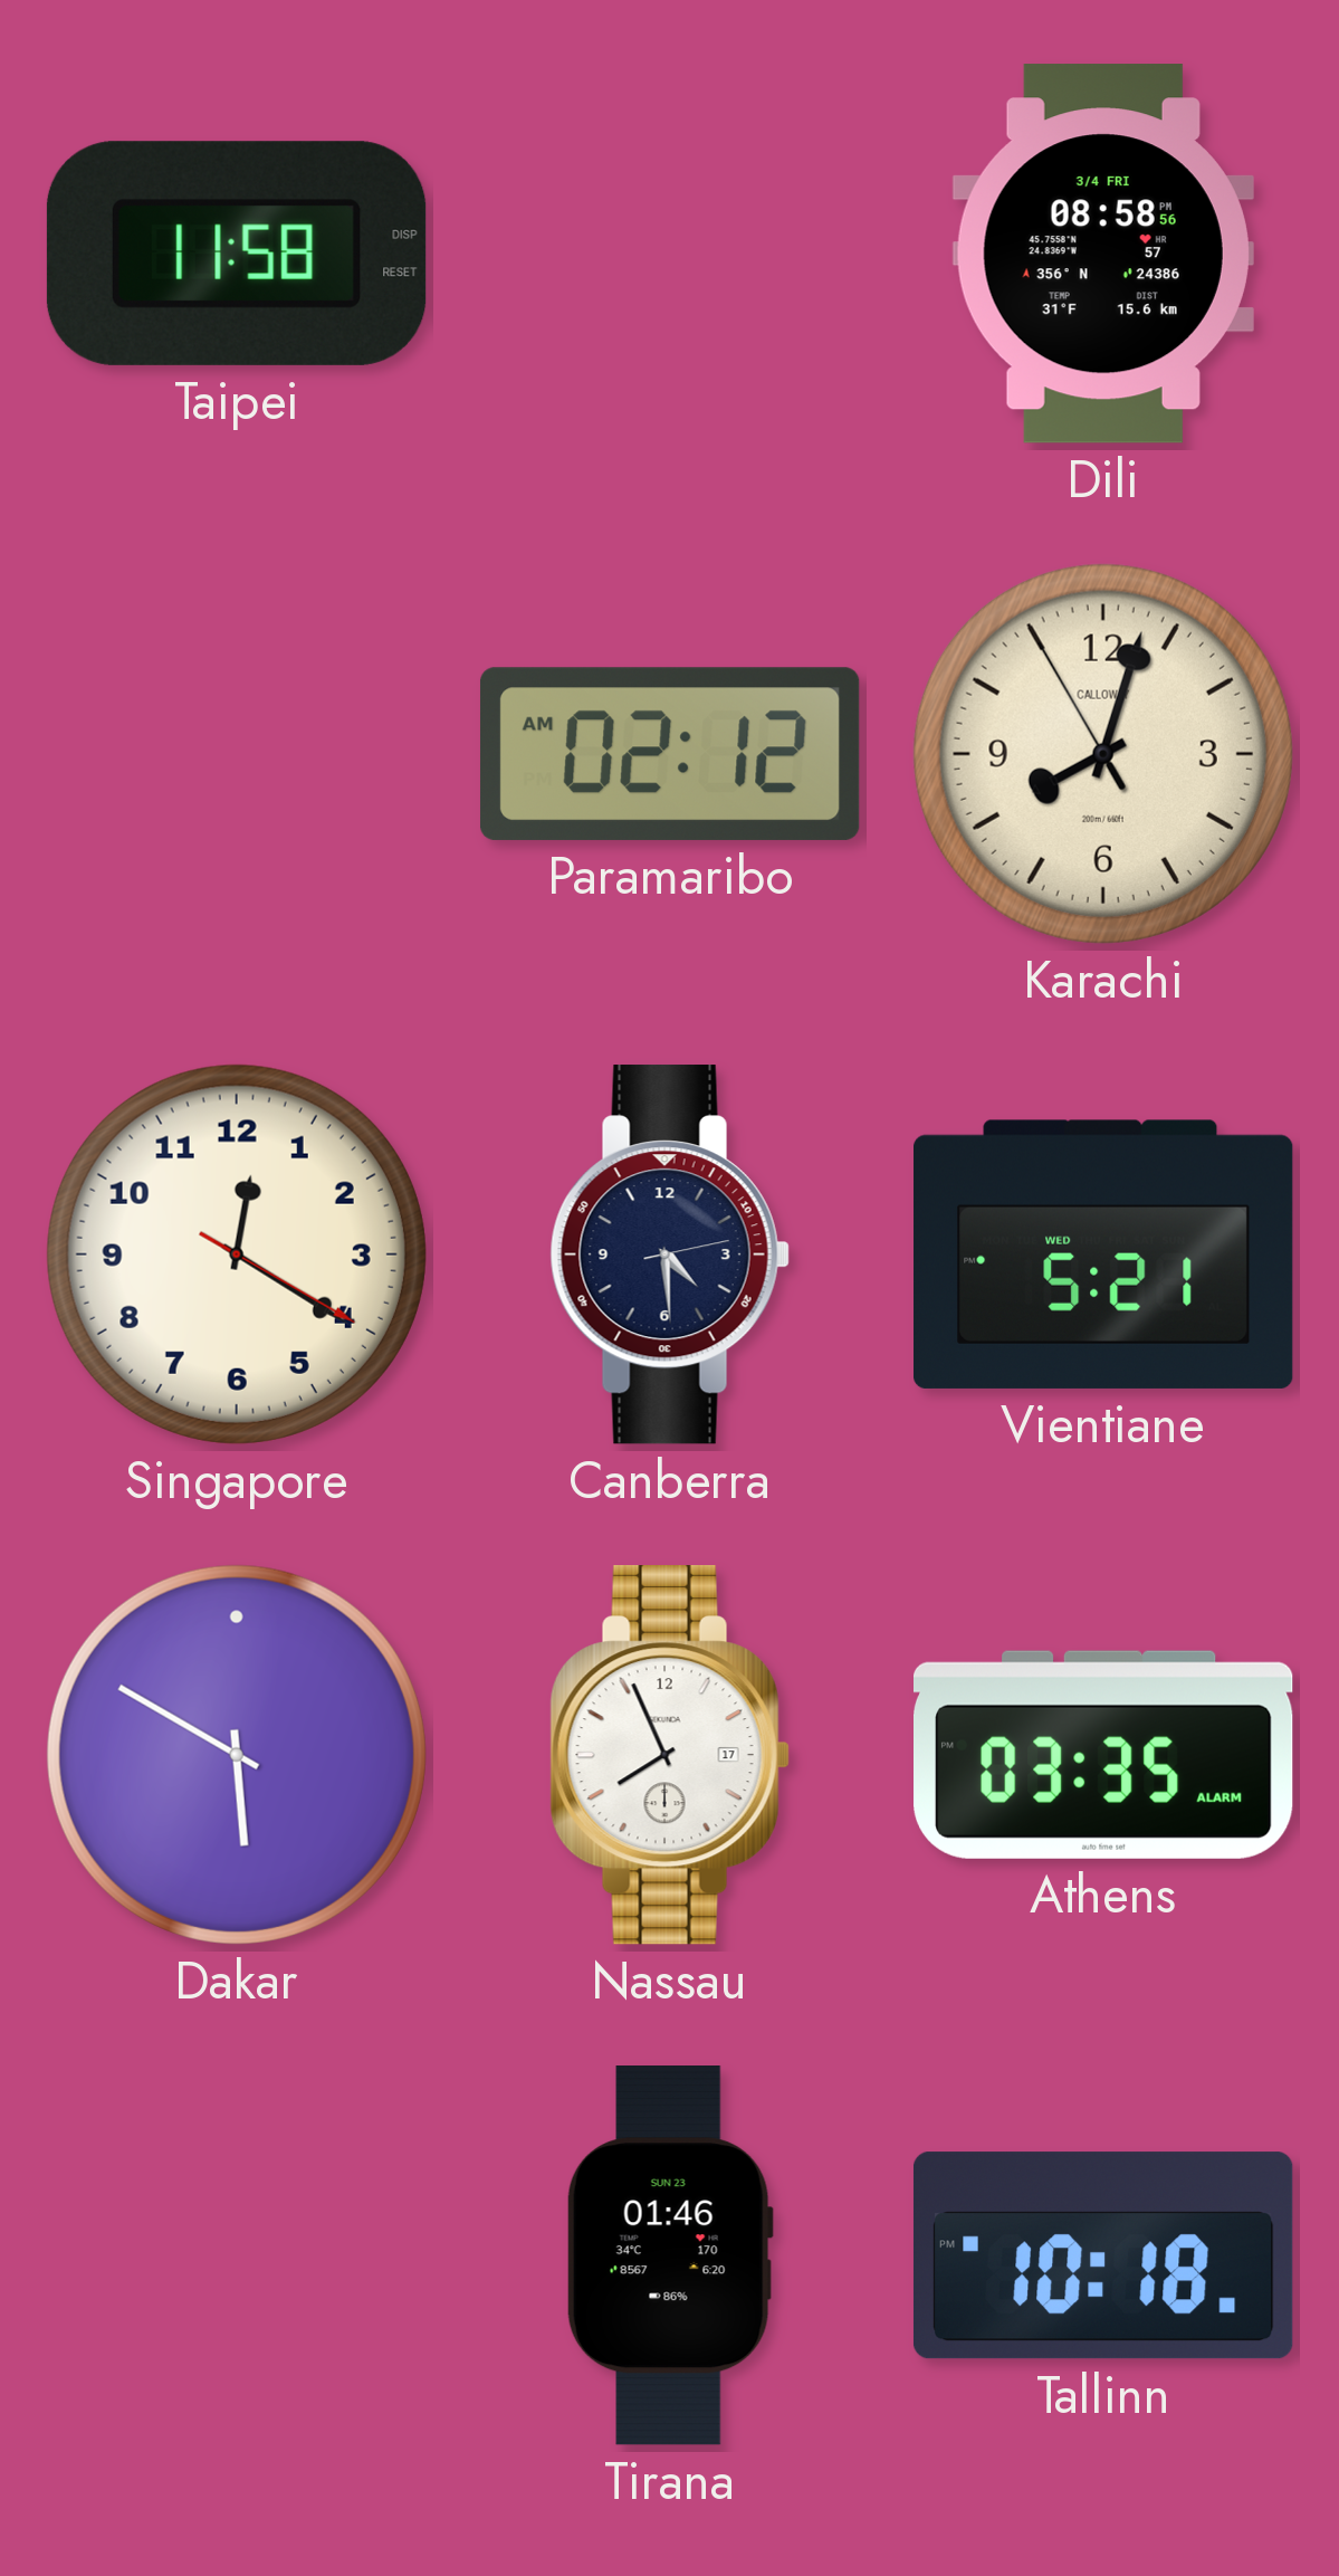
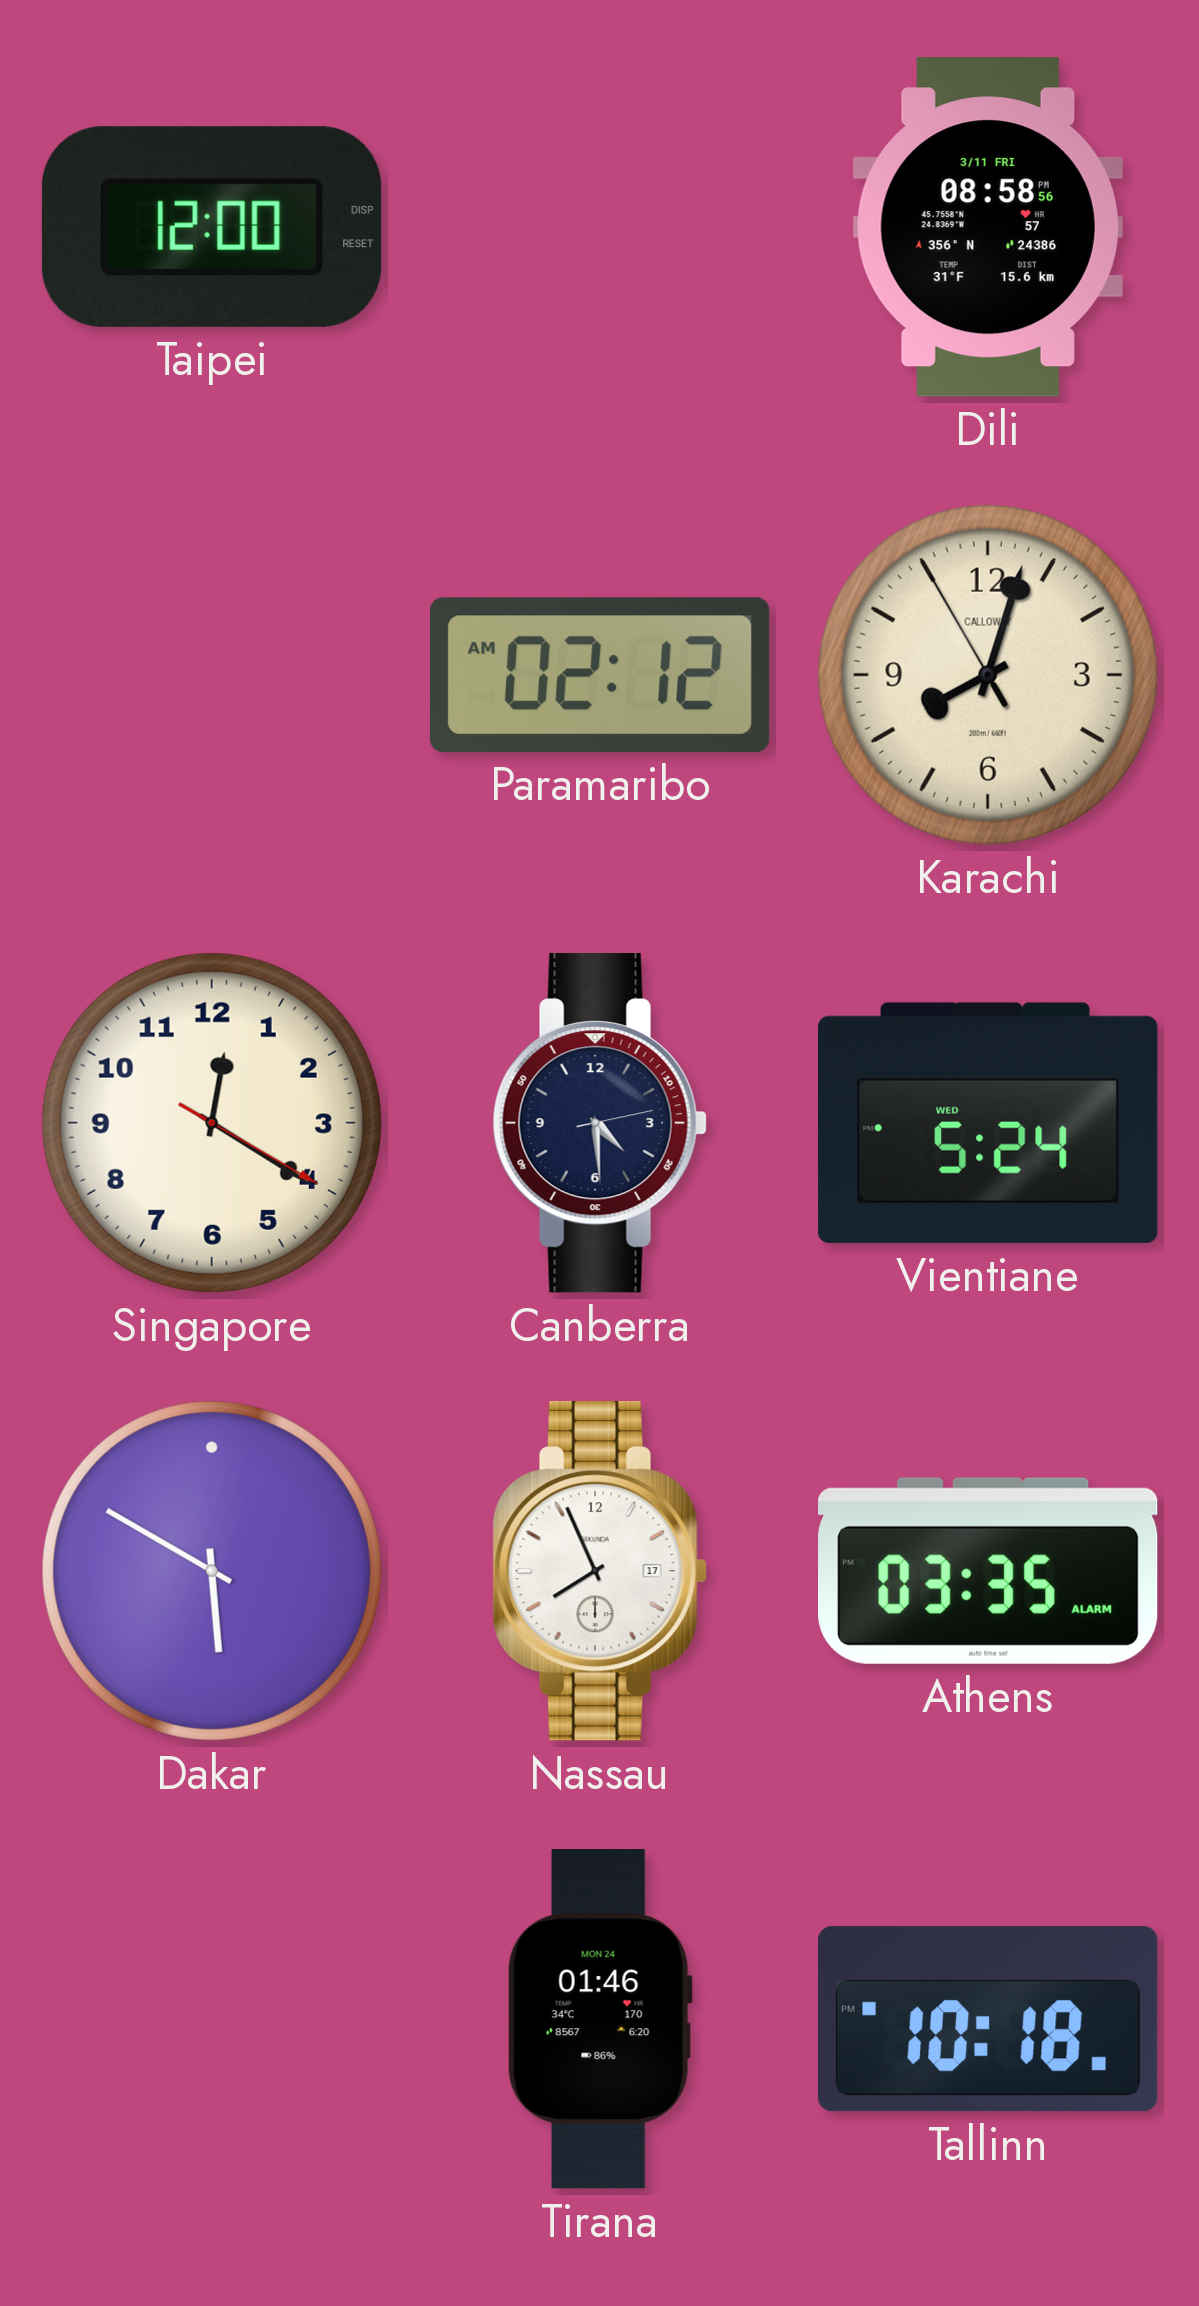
Taipei: 11:58 -> 12:00
Dili date: 3/4 FRI -> 3/11 FRI
Vientiane: 5:21 -> 5:24
Tirana date: SUN 23 -> MON 24
